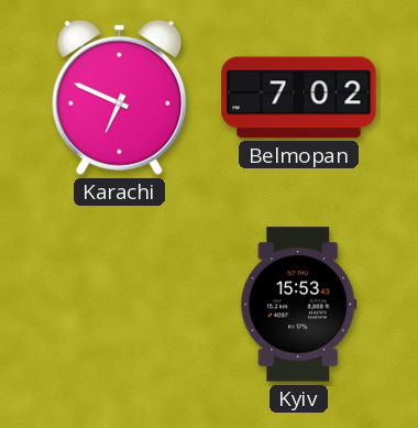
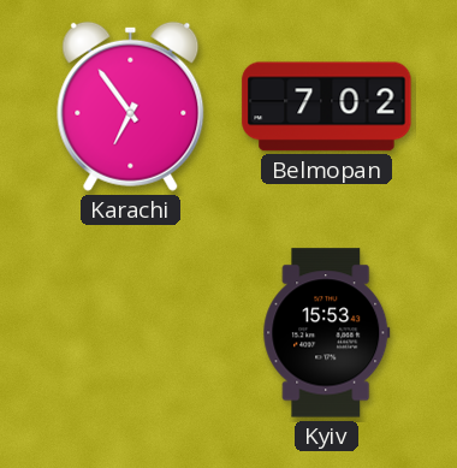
Karachi: 6:49 -> 6:54
